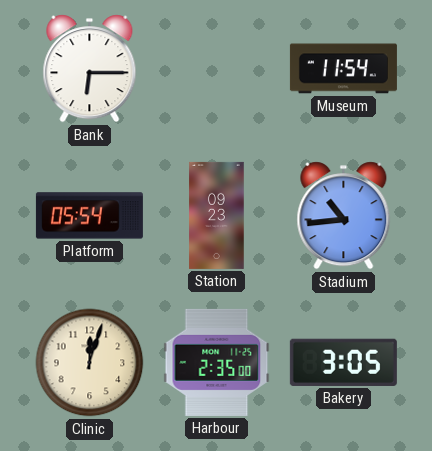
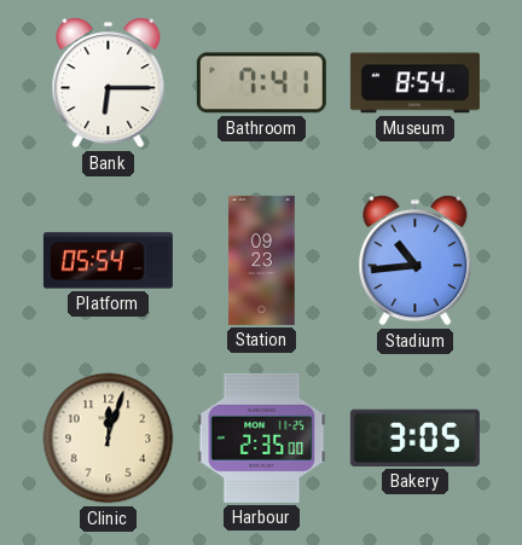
Bathroom: none -> 7:41
Museum: 11:54 -> 8:54
